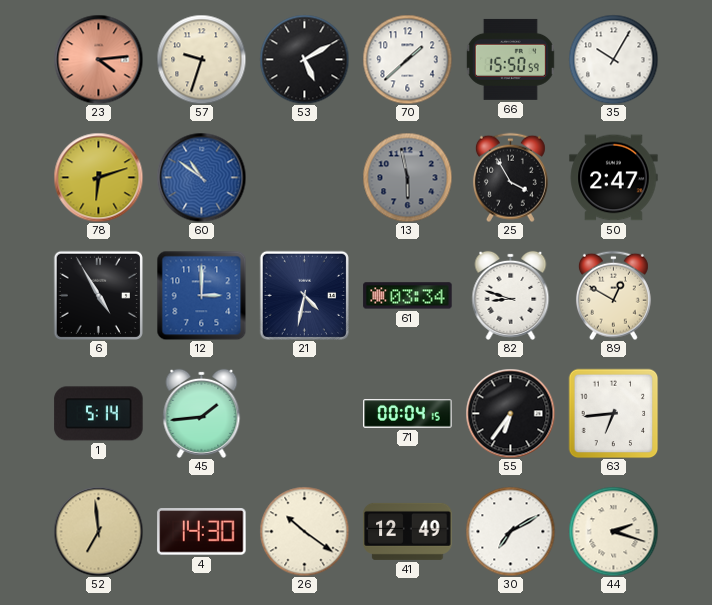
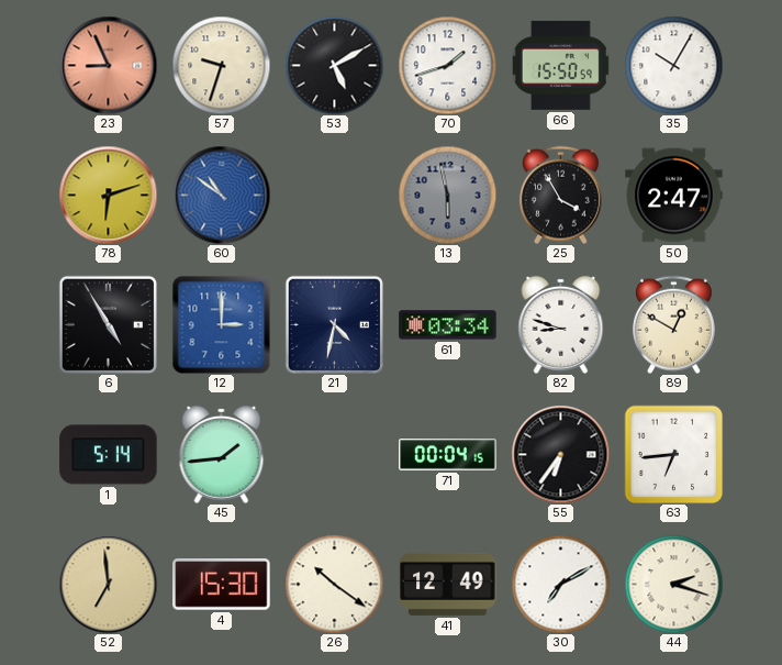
23: 4:14 -> 8:56
70: 1:38 -> 1:42
4: 14:30 -> 15:30
